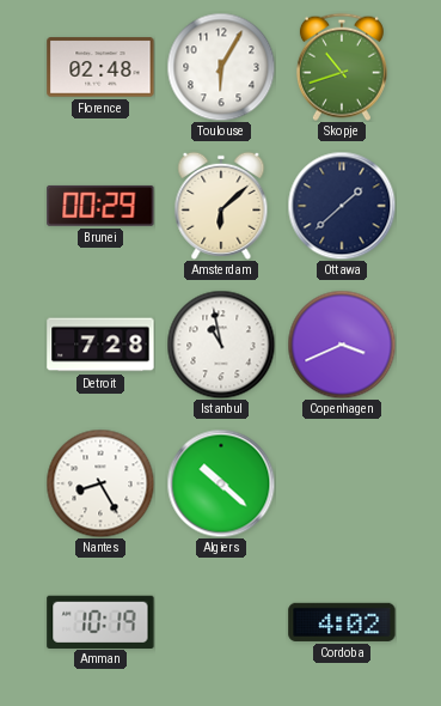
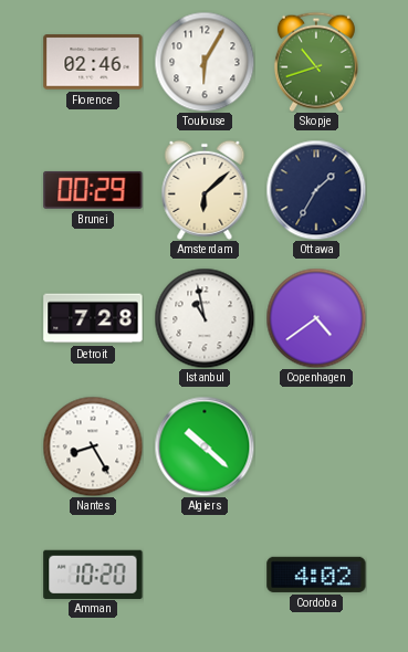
Florence: 02:48 -> 02:46
Ottawa: 1:38 -> 1:35
Copenhagen: 3:41 -> 4:39
Amman: 10:19 -> 10:20
